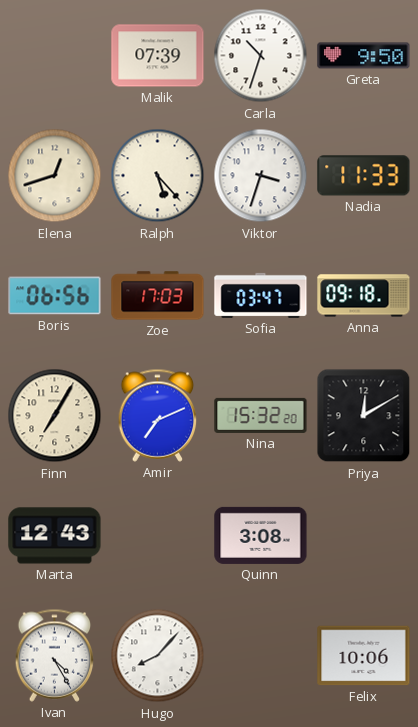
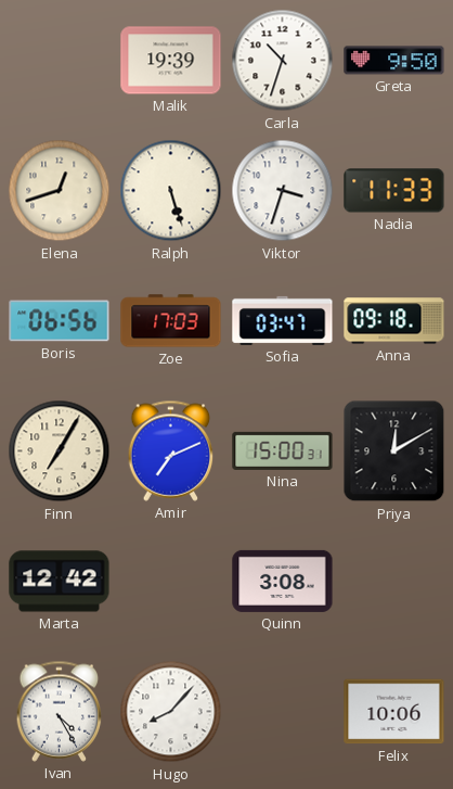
Malik: 07:39 -> 19:39
Ralph: 5:23 -> 5:27
Nina: 15:32 -> 15:00
Marta: 12:43 -> 12:42
